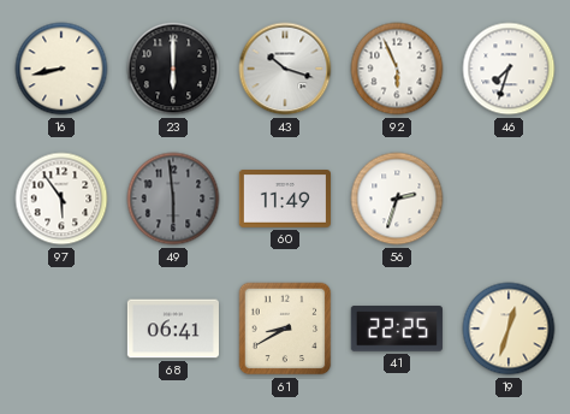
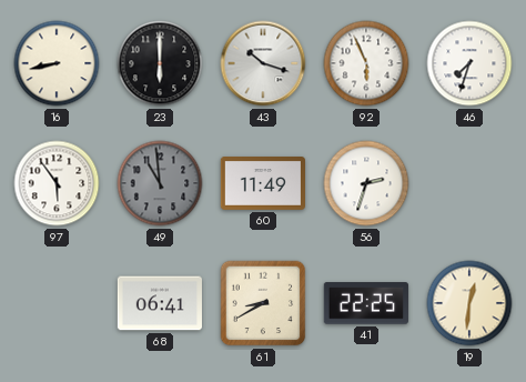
49: 5:59 -> 10:59
19: 12:33 -> 12:31
